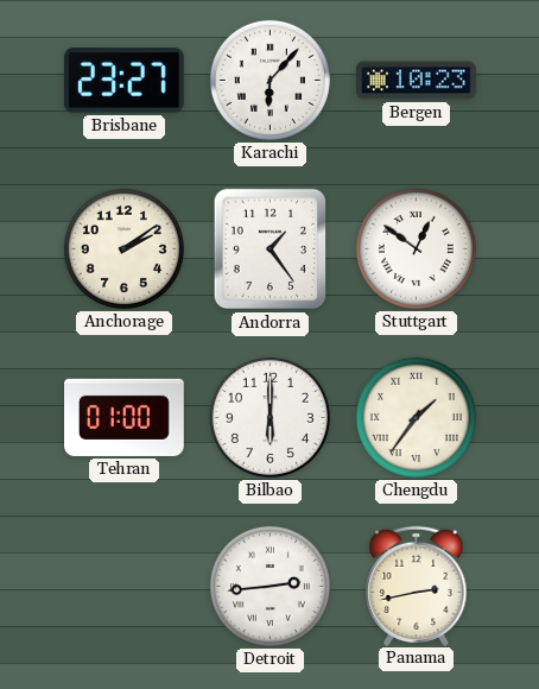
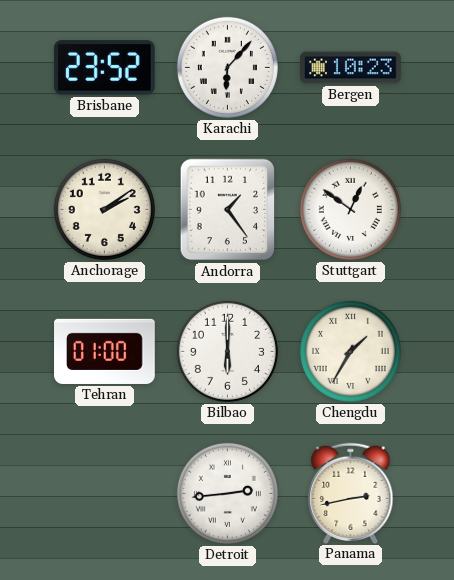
Brisbane: 23:27 -> 23:52
Chengdu: 1:36 -> 1:35
